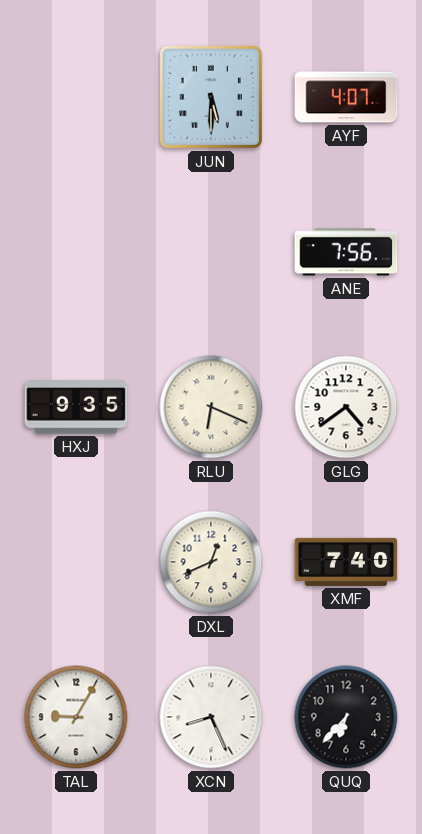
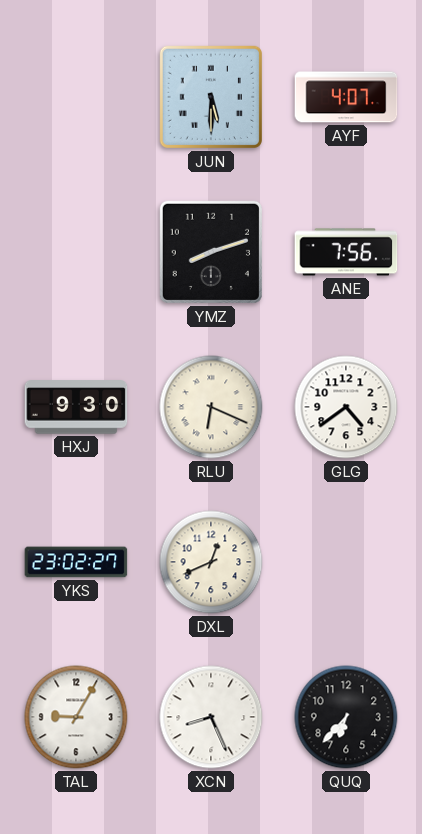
YMZ: none -> 8:12
HXJ: 9:35 -> 9:30
YKS: none -> 23:02
XMF: 7:40 -> none
